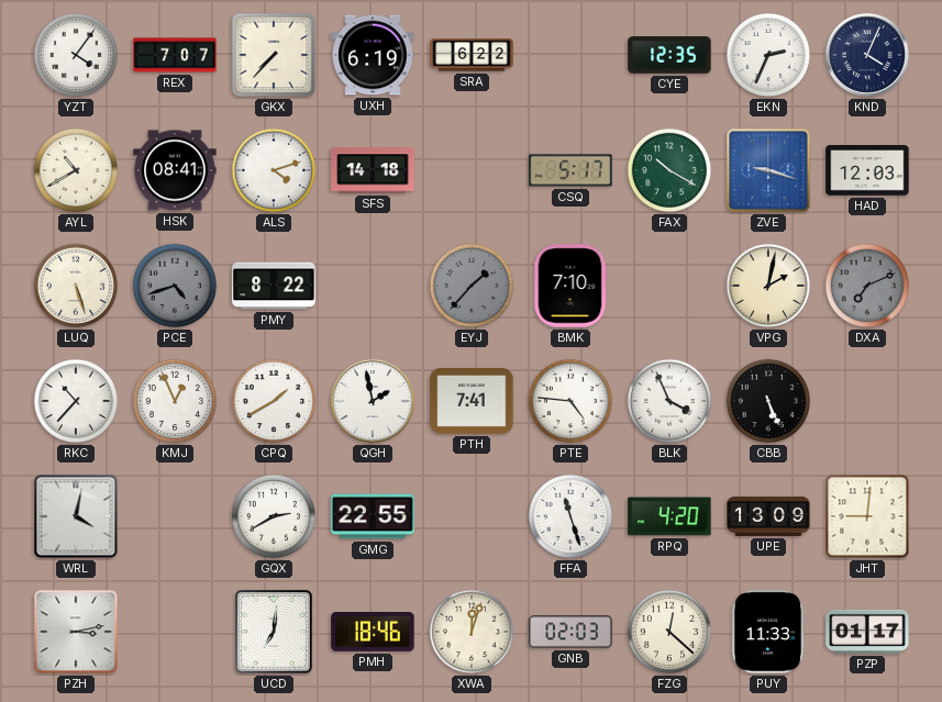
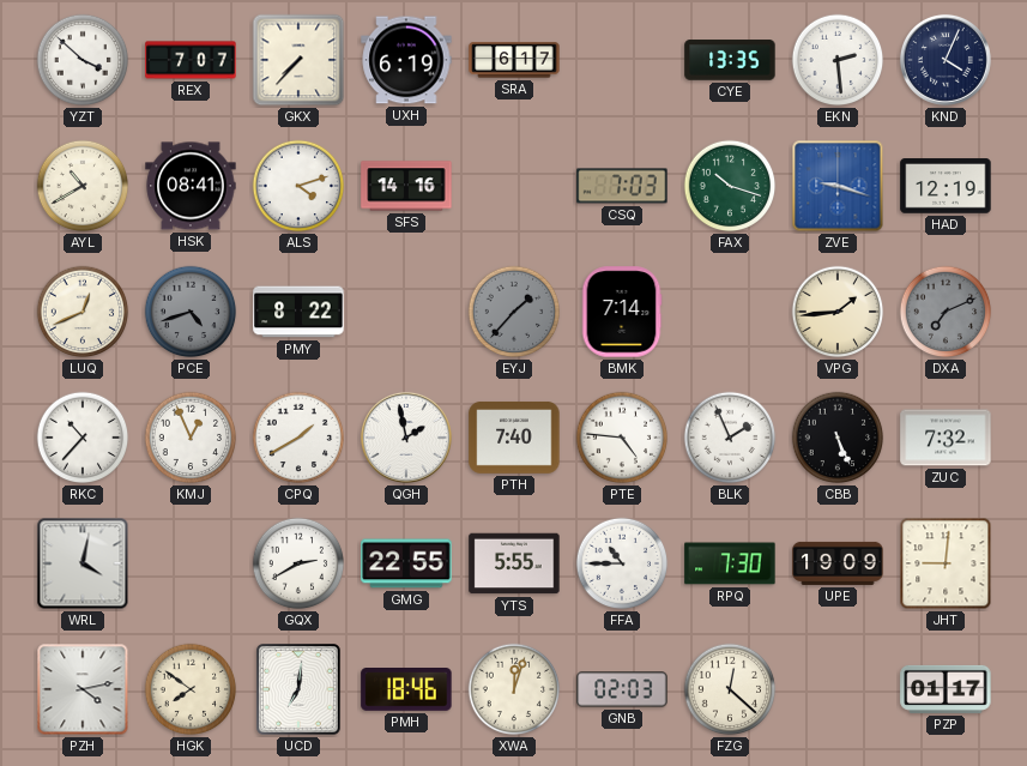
YZT: 4:06 -> 3:52
SRA: 6:22 -> 6:17
CYE: 12:35 -> 13:35
EKN: 2:34 -> 2:29
SFS: 14:18 -> 14:16
CSQ: 5:17 -> 7:03
FAX: 10:20 -> 10:18
HAD: 12:03 -> 12:19
LUQ: 5:27 -> 12:41
BMK: 7:10 -> 7:14
VPG: 2:02 -> 1:44
PTH: 7:41 -> 7:40
BLK: 3:56 -> 1:56
ZUC: none -> 7:32
YTS: none -> 5:55
FFA: 11:27 -> 10:45
RPQ: 4:20 -> 7:30
UPE: 13:09 -> 19:09
PZH: 3:13 -> 4:13
HGK: none -> 7:51
PUY: 11:33 -> none
